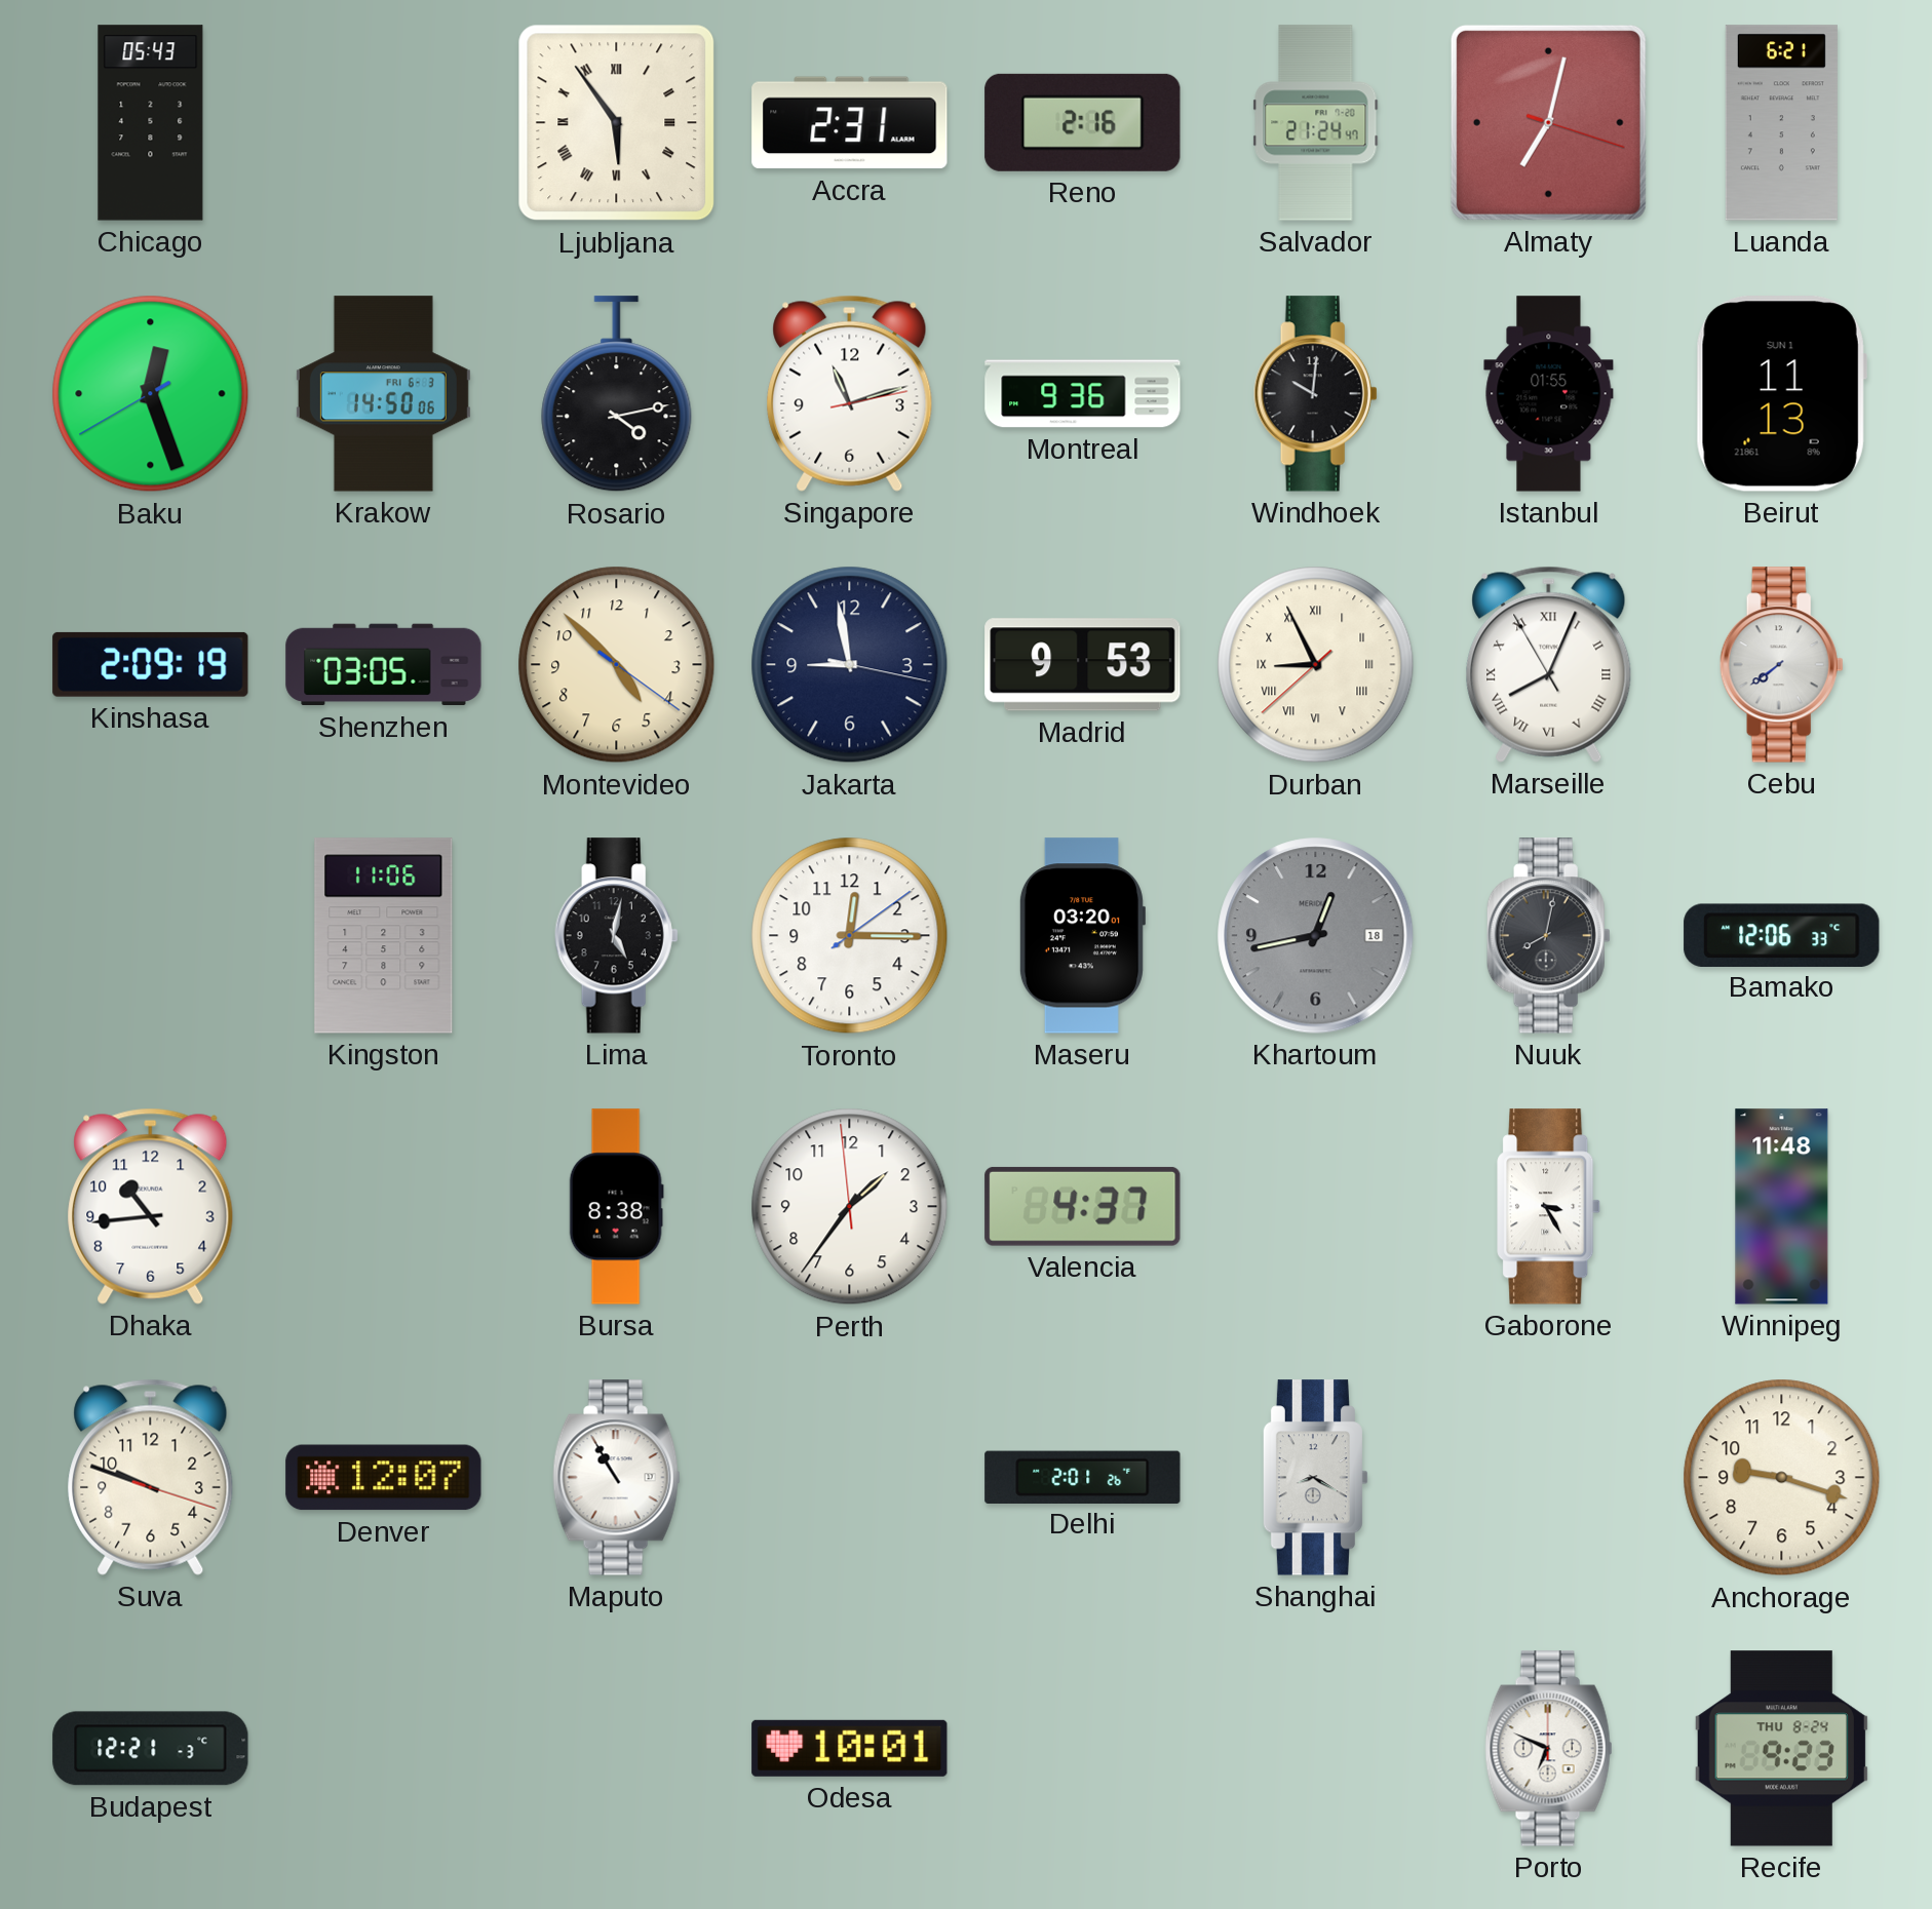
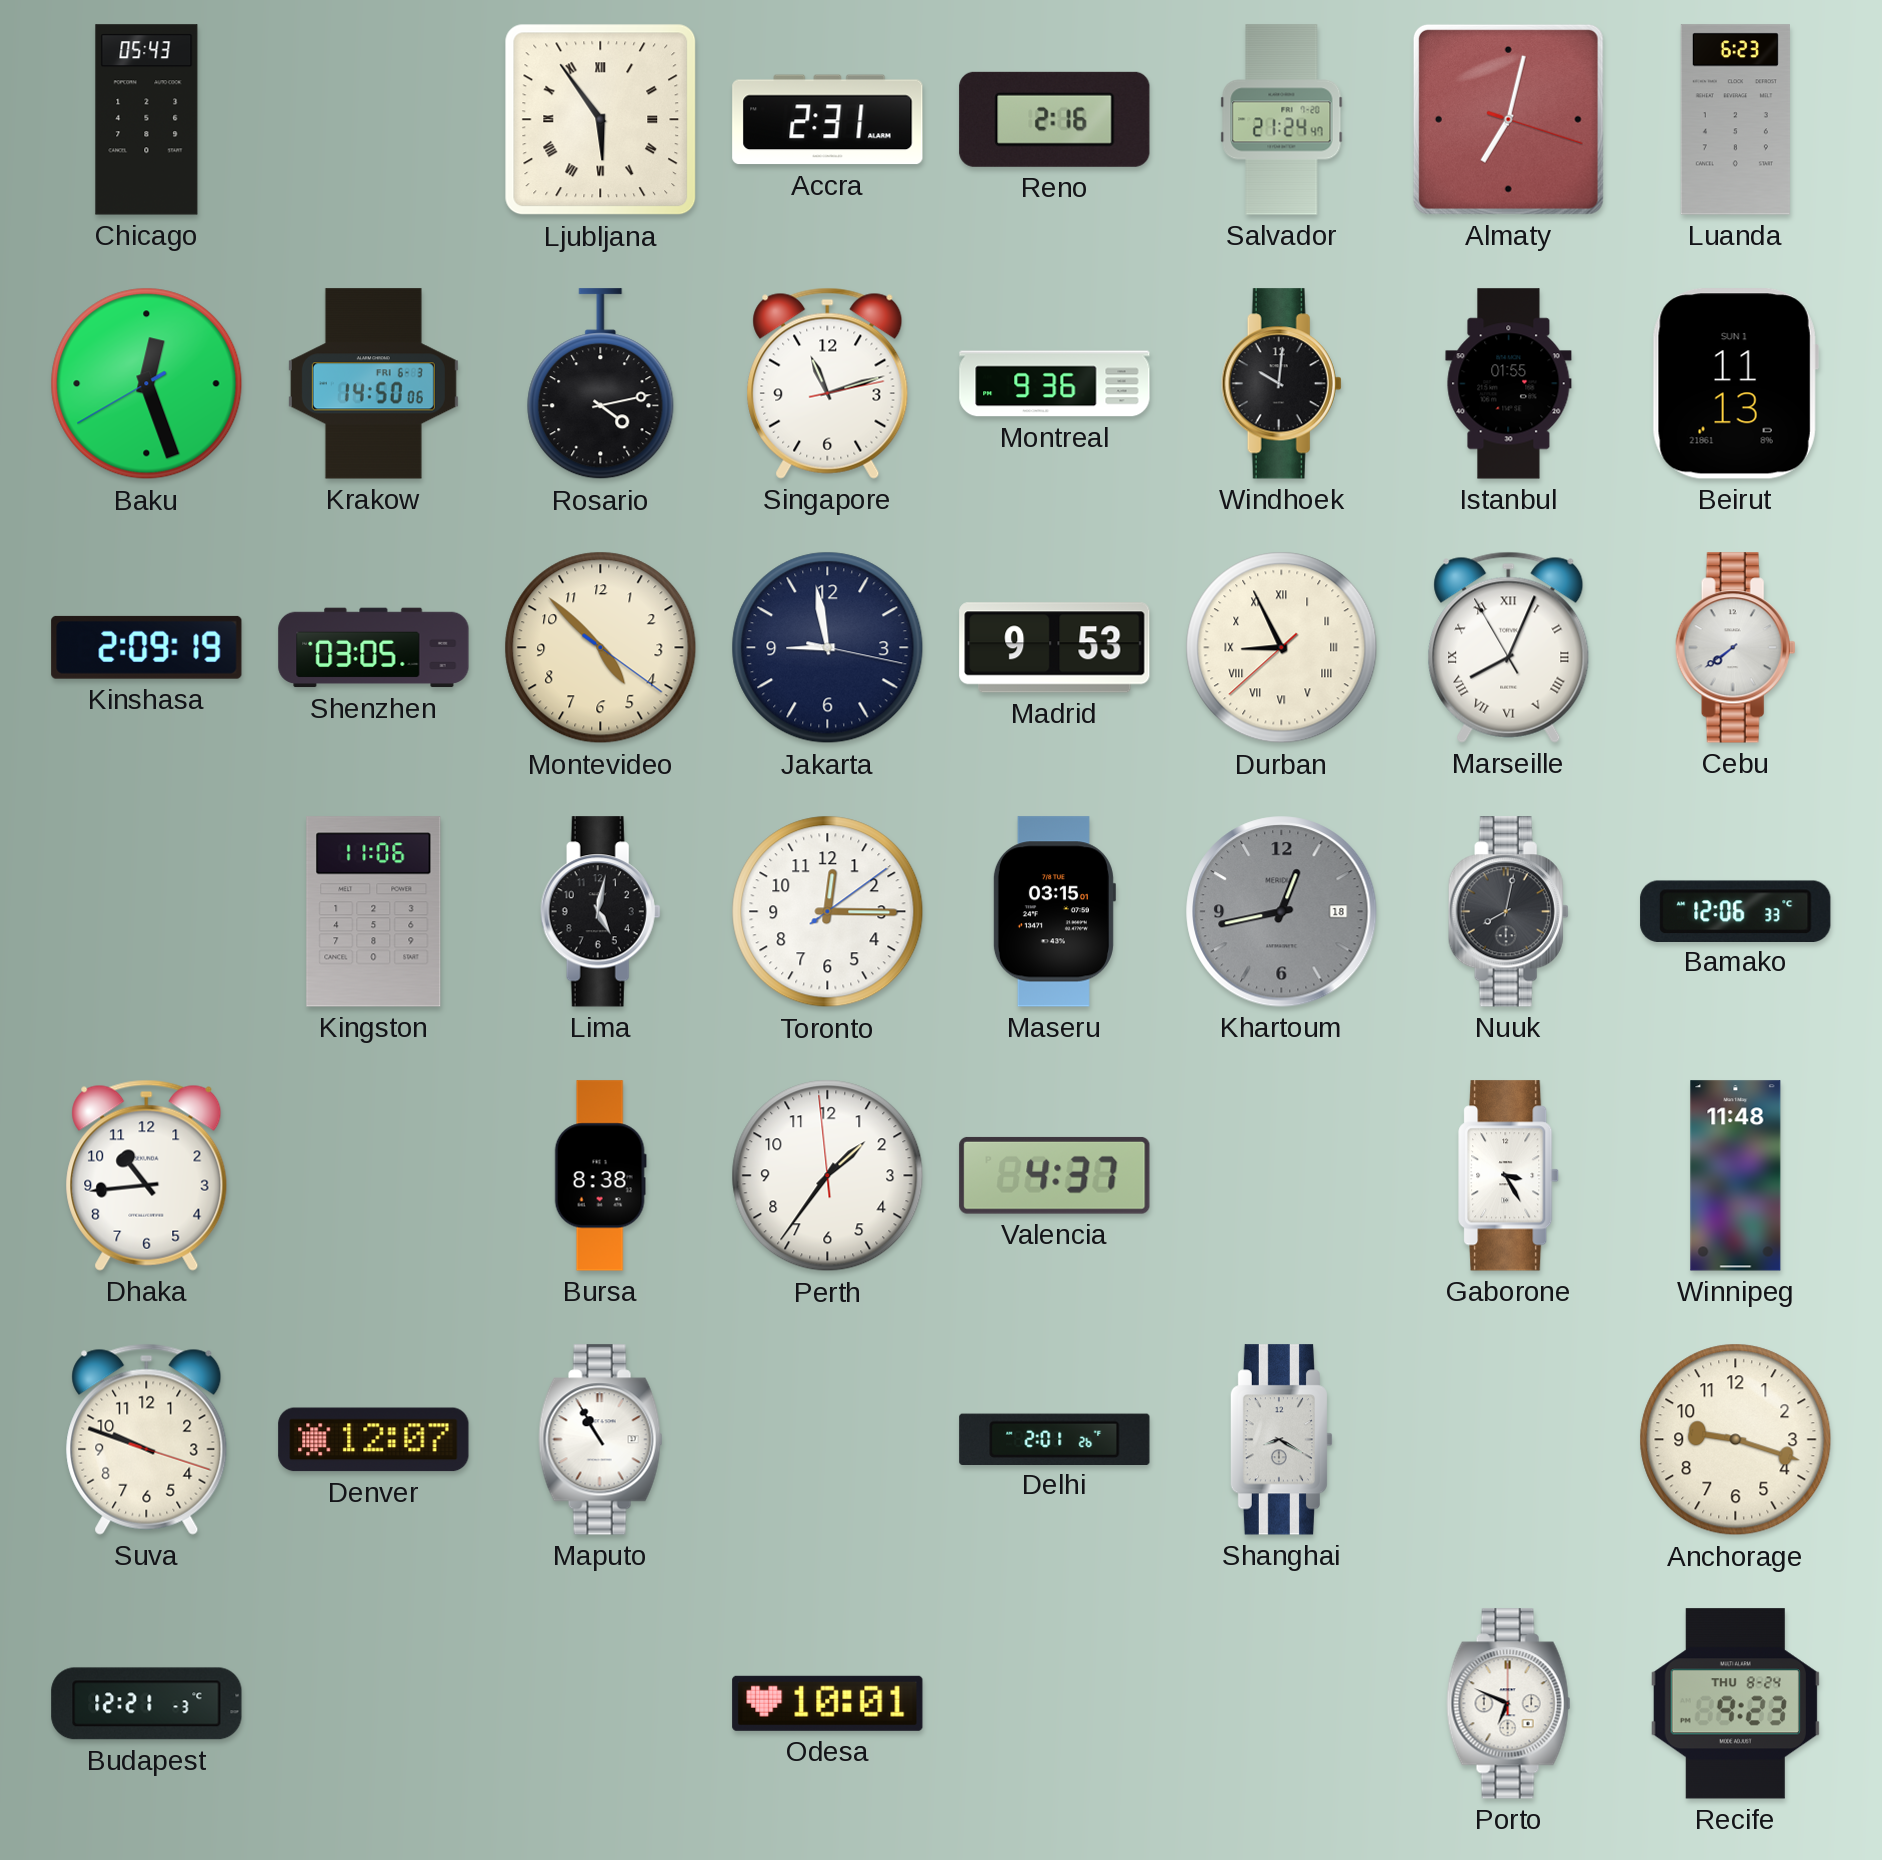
Luanda: 6:21 -> 6:23
Maseru: 03:20 -> 03:15
